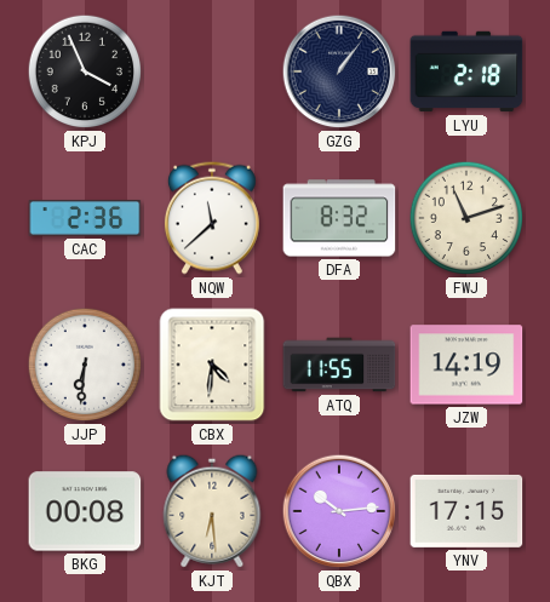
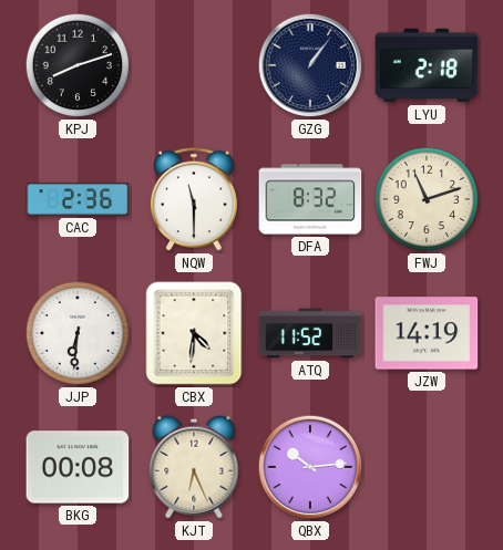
KPJ: 3:56 -> 8:12
NQW: 11:38 -> 11:30
ATQ: 11:55 -> 11:52
KJT: 6:29 -> 6:26
YNV: 17:15 -> none
